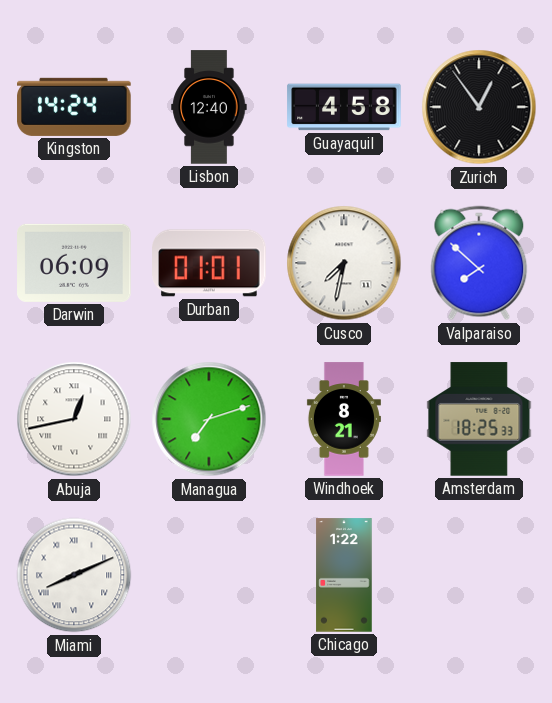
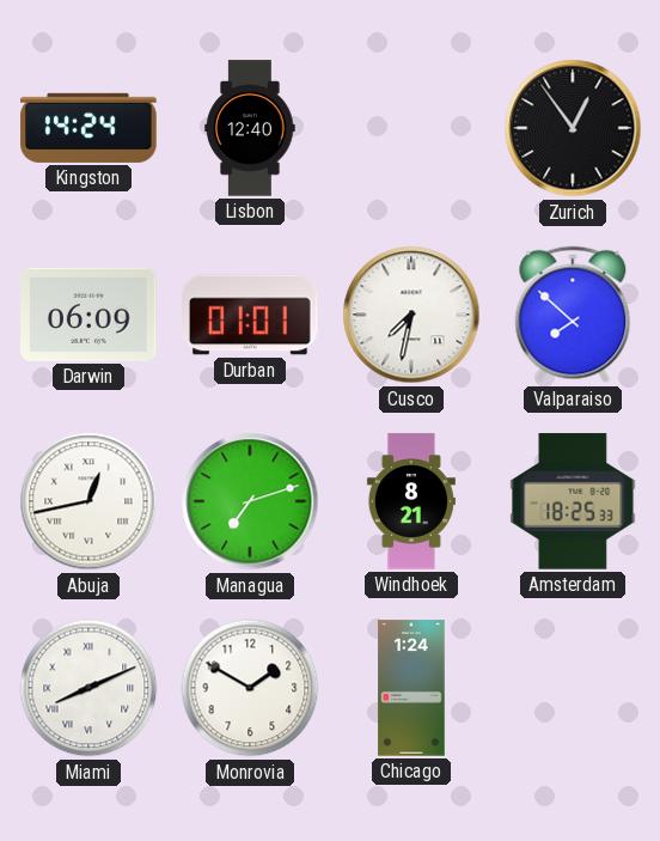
Guayaquil: 4:58 -> none
Monrovia: none -> 1:50
Chicago: 1:22 -> 1:24
